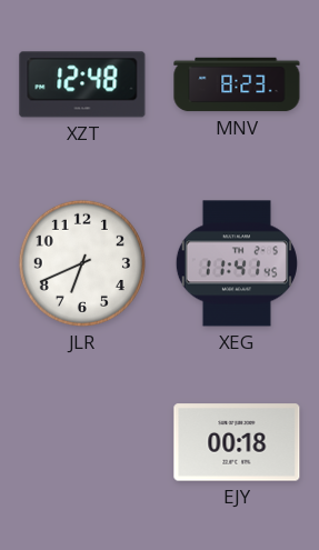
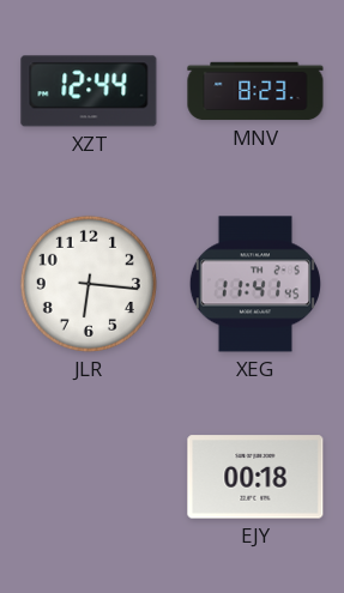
XZT: 12:48 -> 12:44
JLR: 6:41 -> 6:16
